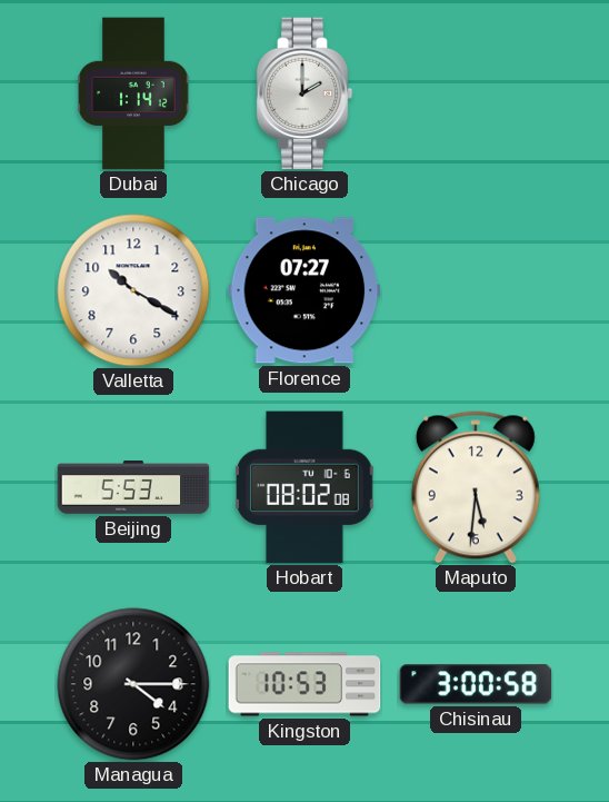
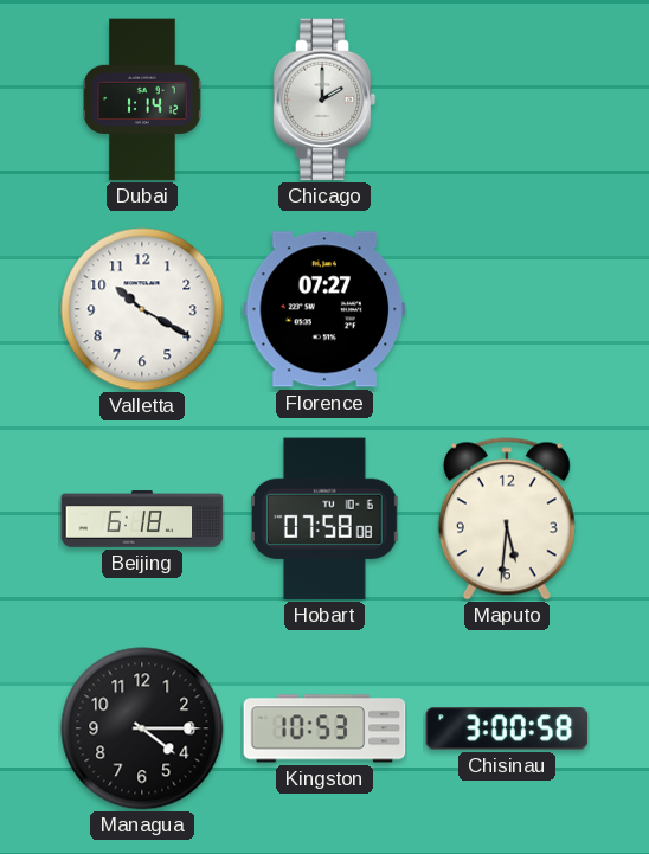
Beijing: 5:53 -> 6:18
Hobart: 08:02 -> 07:58
